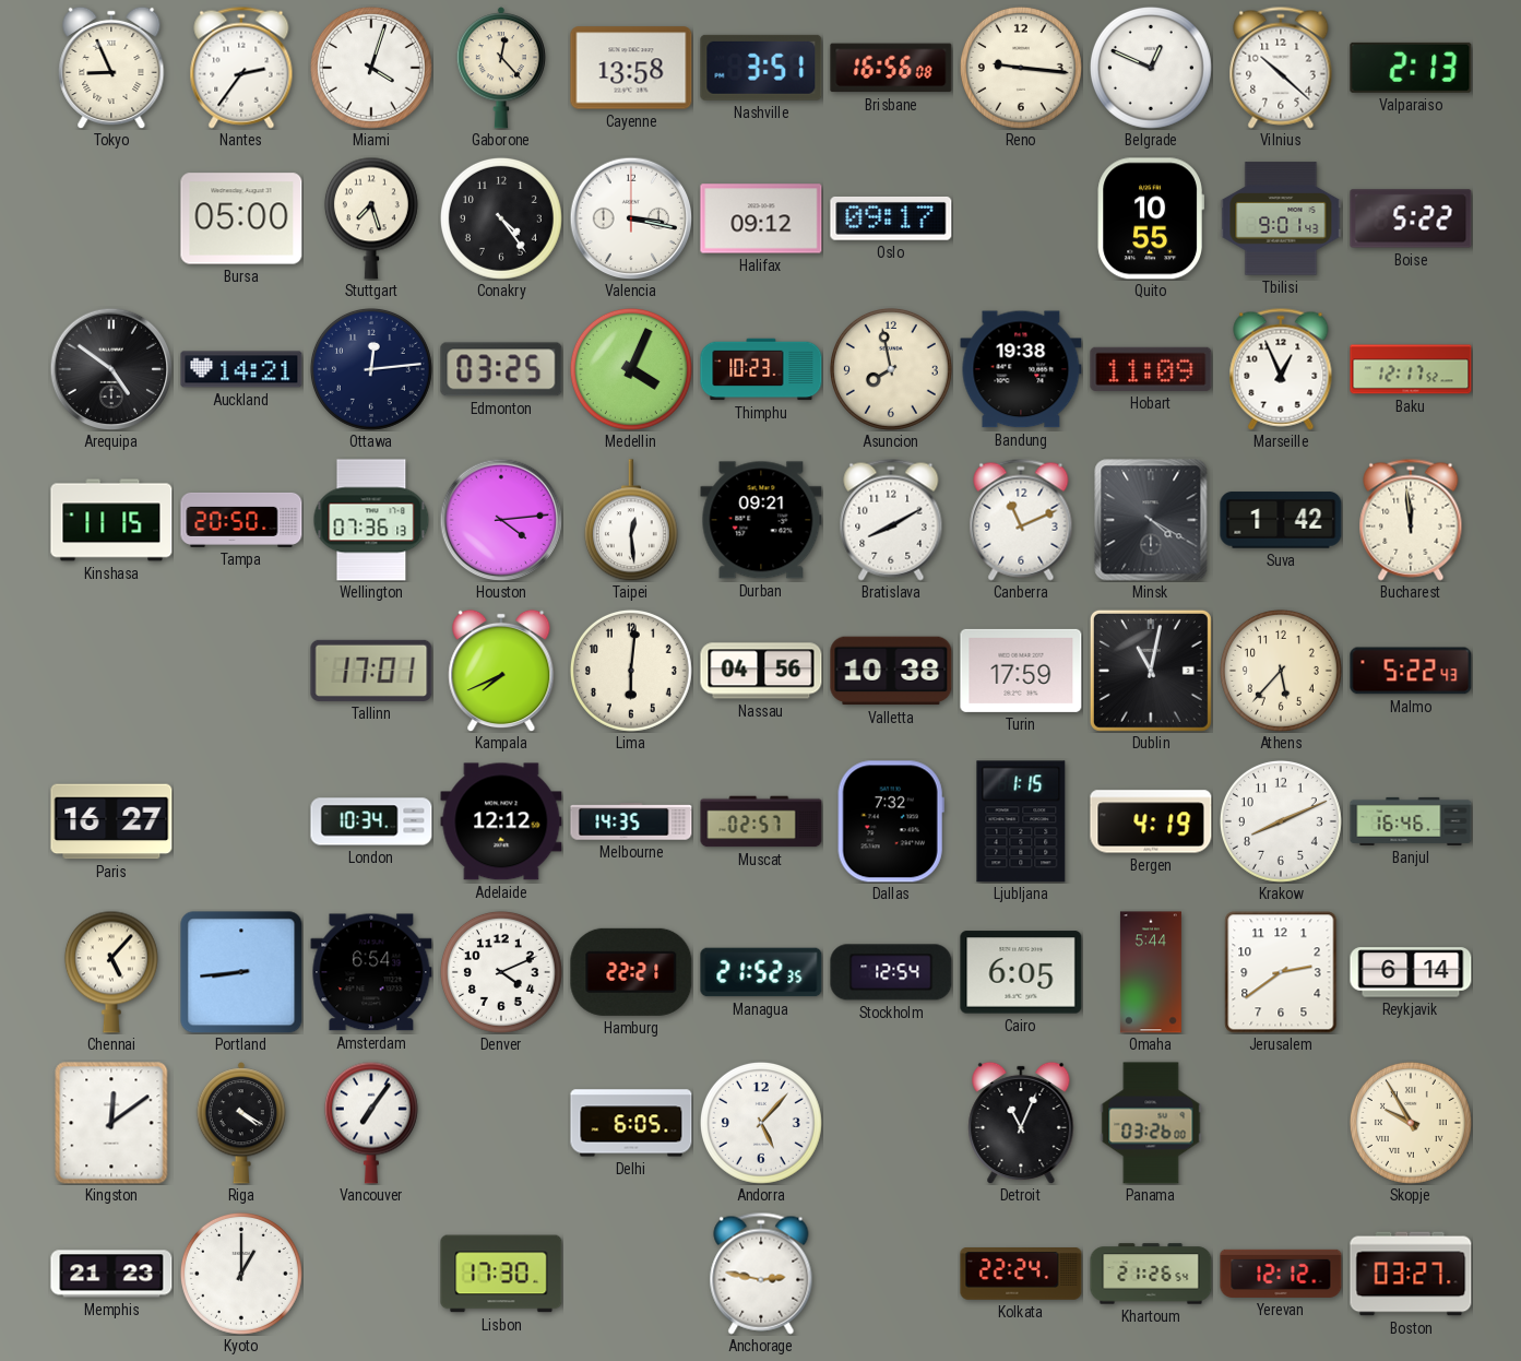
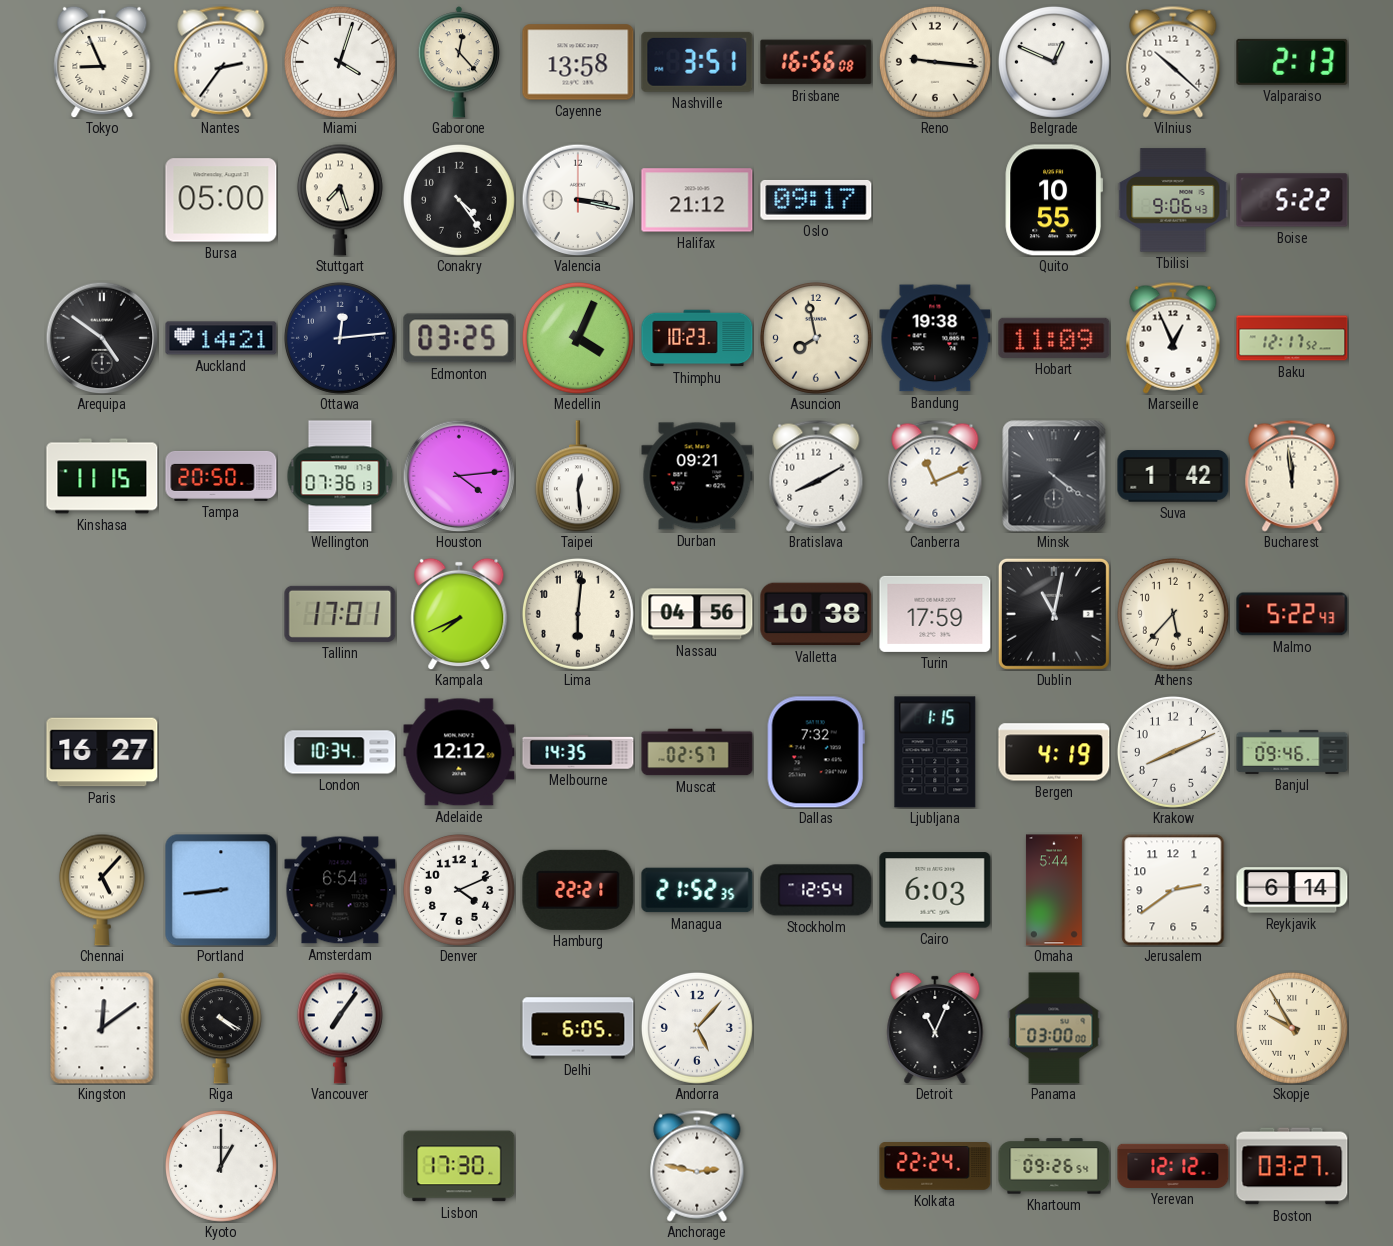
Halifax: 09:12 -> 21:12
Tbilisi: 9:01 -> 9:06
Minsk: 4:20 -> 4:21
Banjul: 16:46 -> 09:46
Cairo: 6:05 -> 6:03
Panama: 03:26 -> 03:00
Memphis: 21:23 -> none
Khartoum: 21:26 -> 09:26
